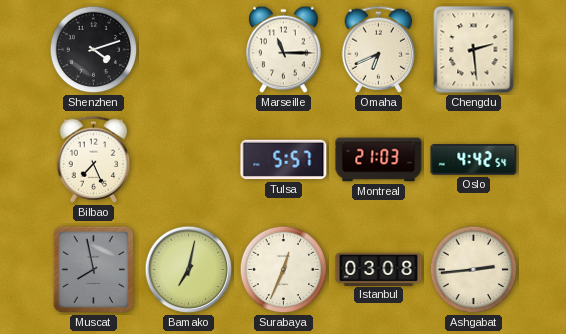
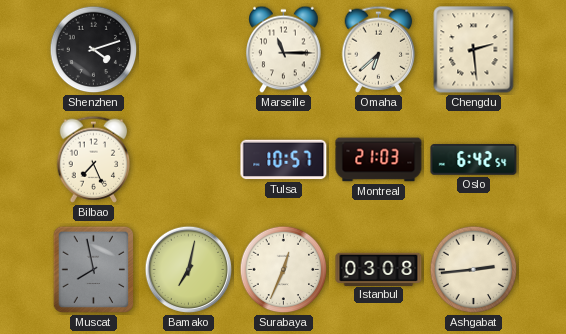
Omaha: 6:41 -> 6:38
Tulsa: 5:57 -> 10:57
Oslo: 4:42 -> 6:42
